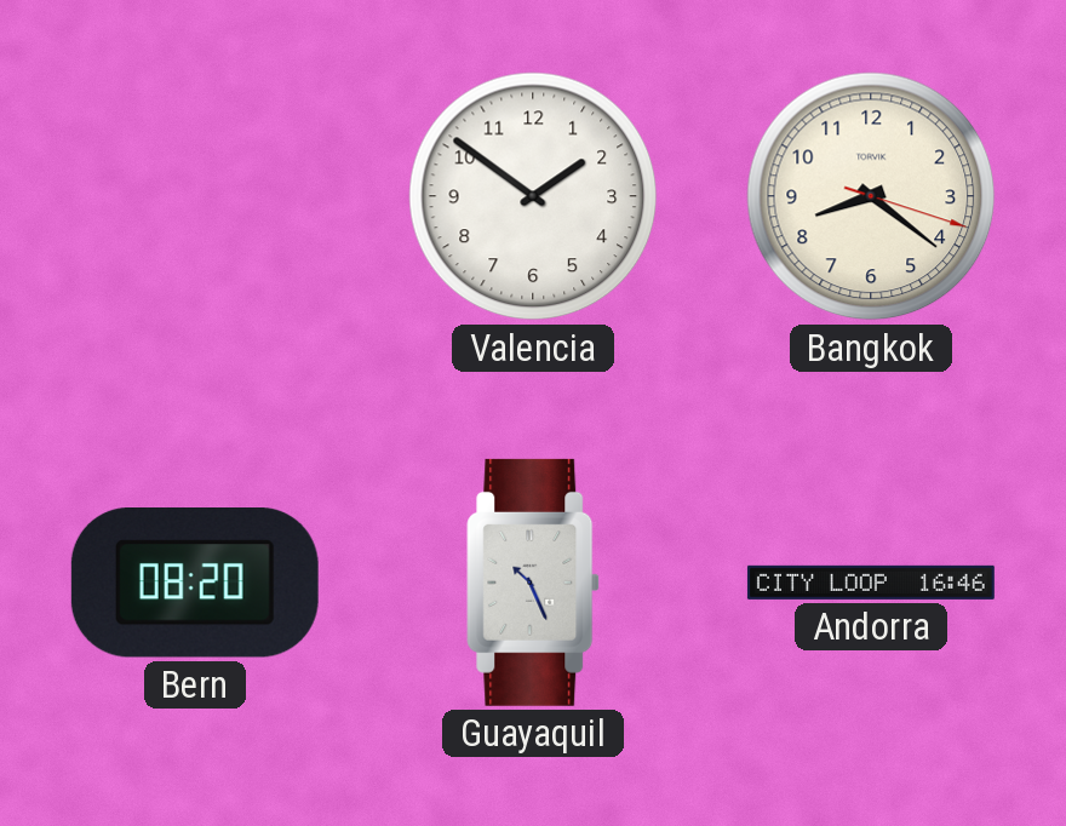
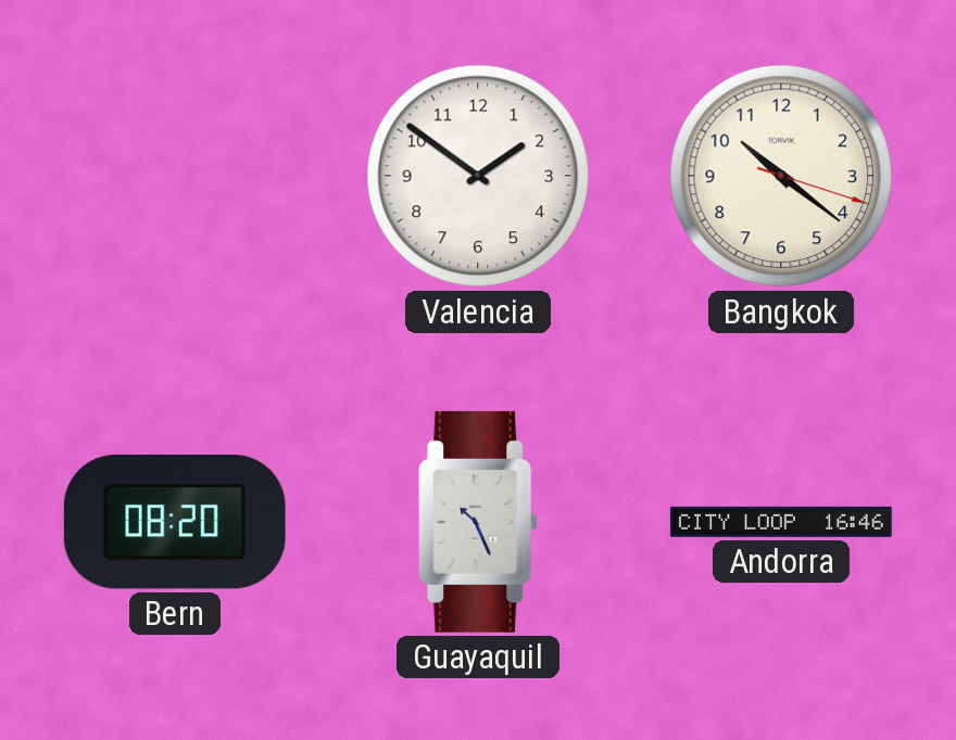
Bangkok: 8:21 -> 10:21
